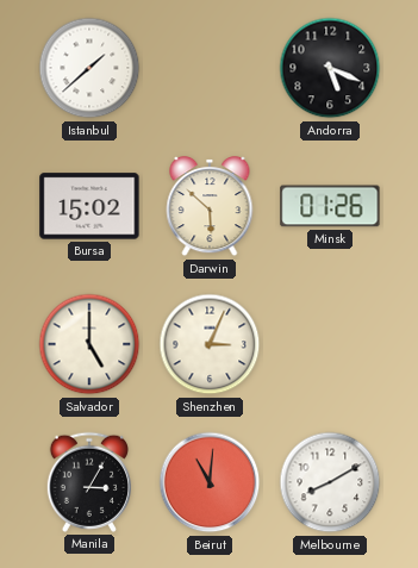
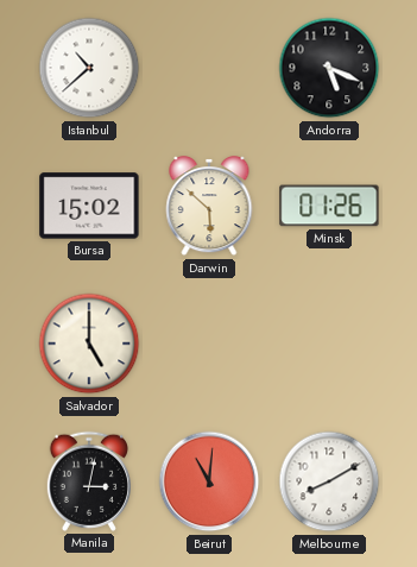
Istanbul: 1:38 -> 10:38
Shenzhen: 3:04 -> none
Manila: 3:05 -> 3:02
